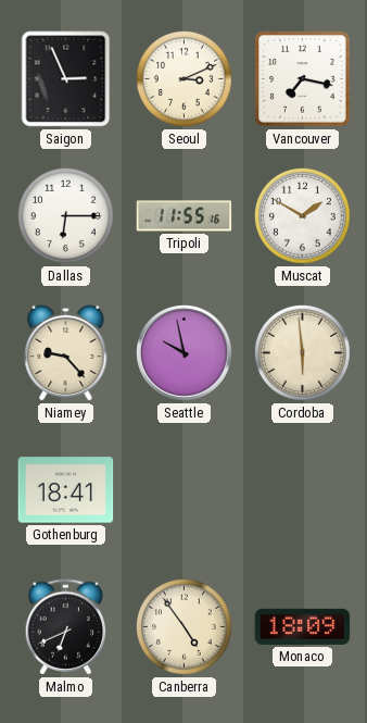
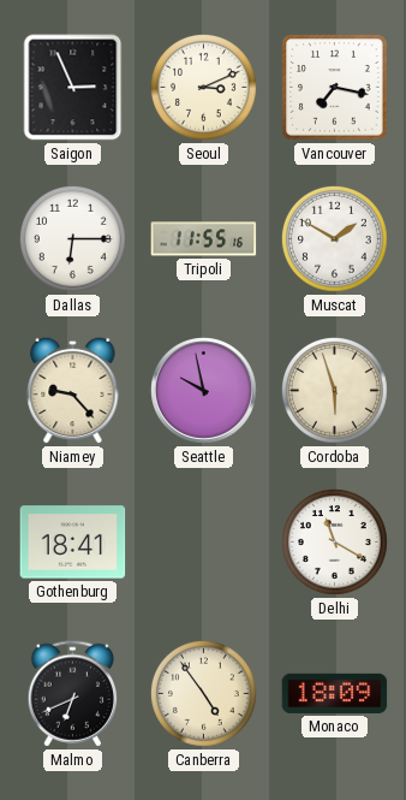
Cordoba: 5:59 -> 5:57
Delhi: none -> 11:20
